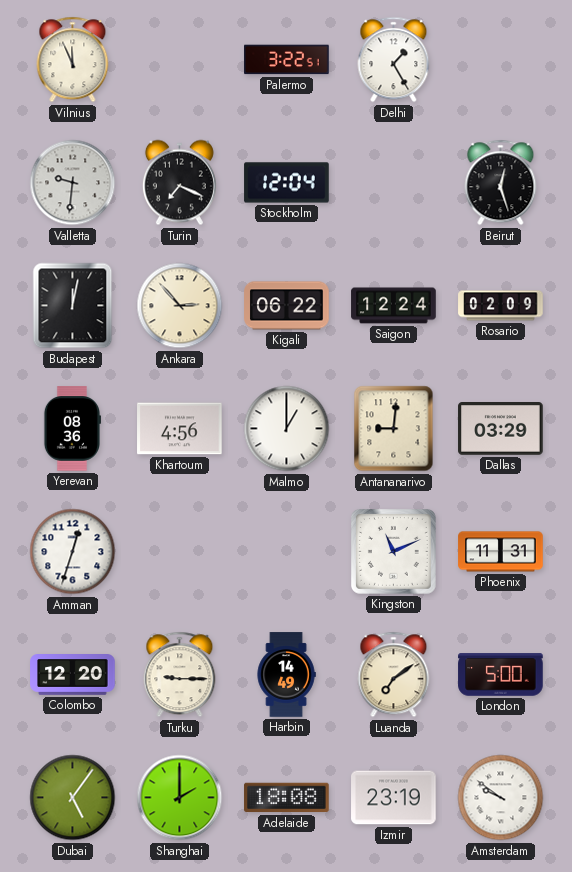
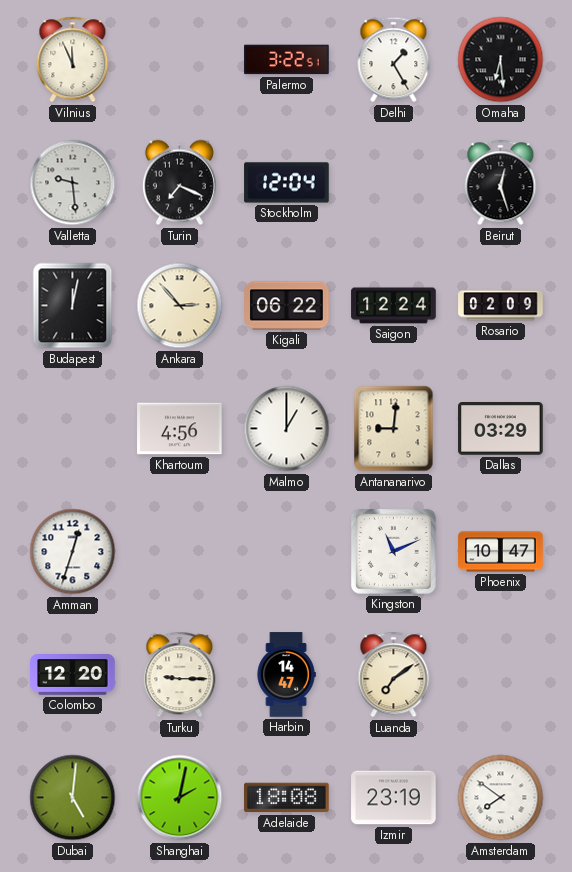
Omaha: none -> 6:29
Valletta: 9:31 -> 9:29
Yerevan: 08:36 -> none
Phoenix: 11:31 -> 10:47
Harbin: 14:49 -> 14:47
London: 5:00 -> none
Dubai: 5:06 -> 5:01
Shanghai: 2:00 -> 2:02
Amsterdam: 9:51 -> 7:51
